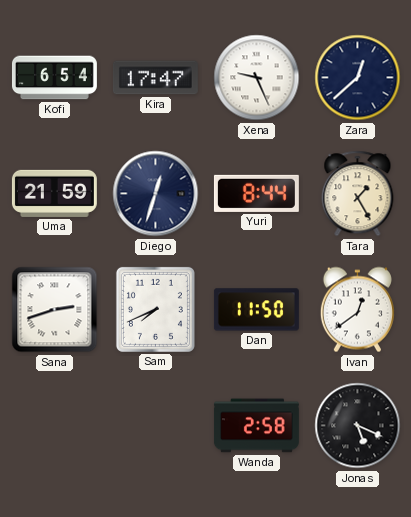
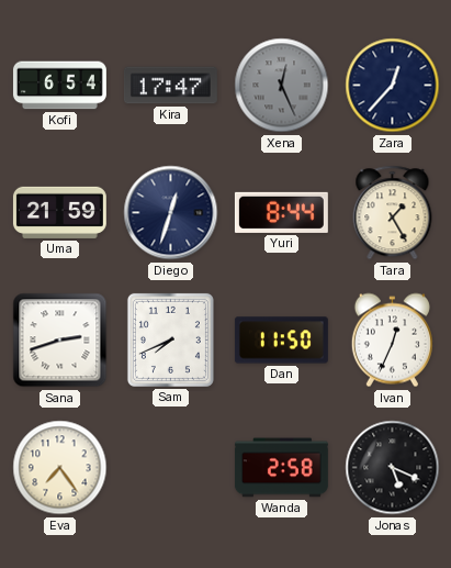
Xena: 9:26 -> 12:26
Xena dial: white -> grey
Zara: 12:38 -> 12:37
Ivan: 12:39 -> 12:34
Eva: none -> 7:24
